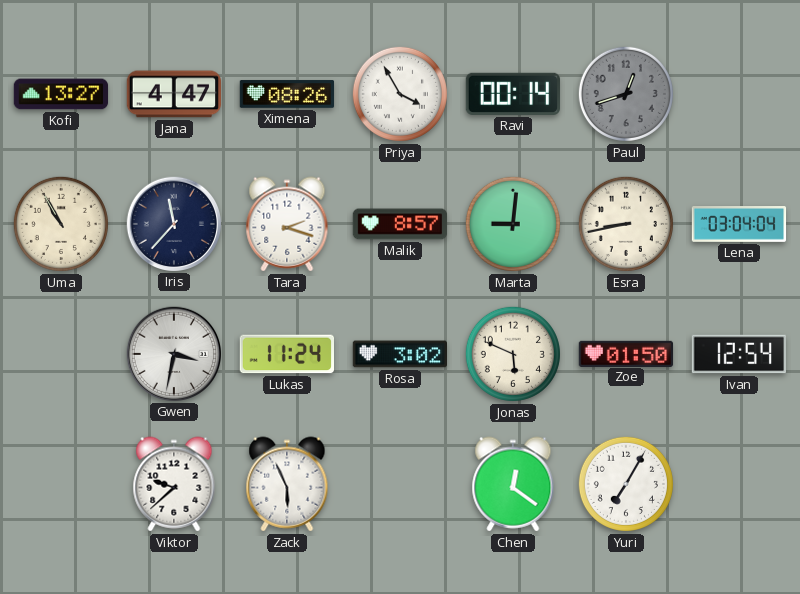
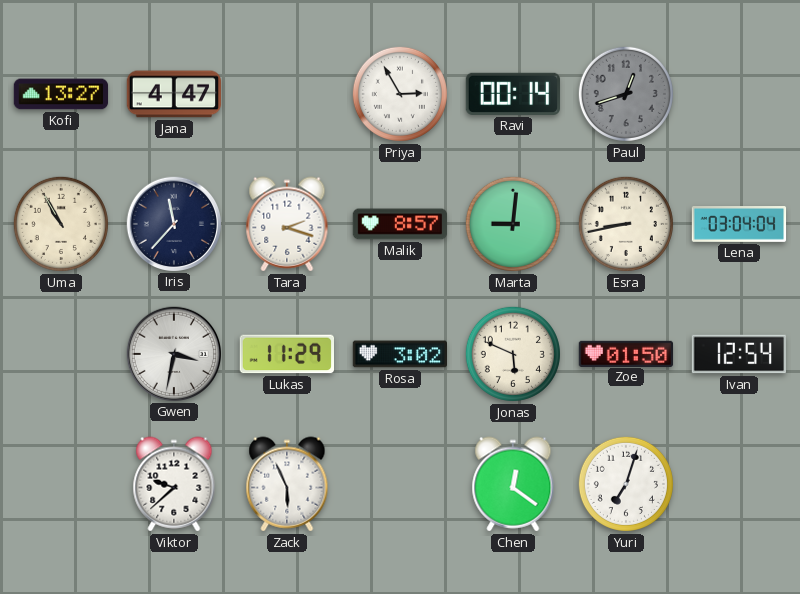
Ximena: 08:26 -> none
Priya: 3:55 -> 2:55
Lukas: 11:24 -> 11:29
Yuri: 7:05 -> 7:03
